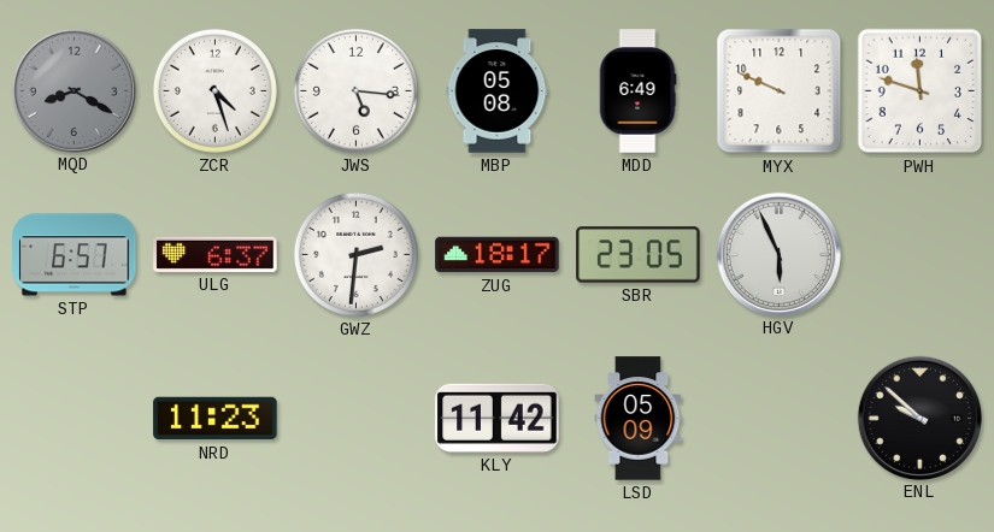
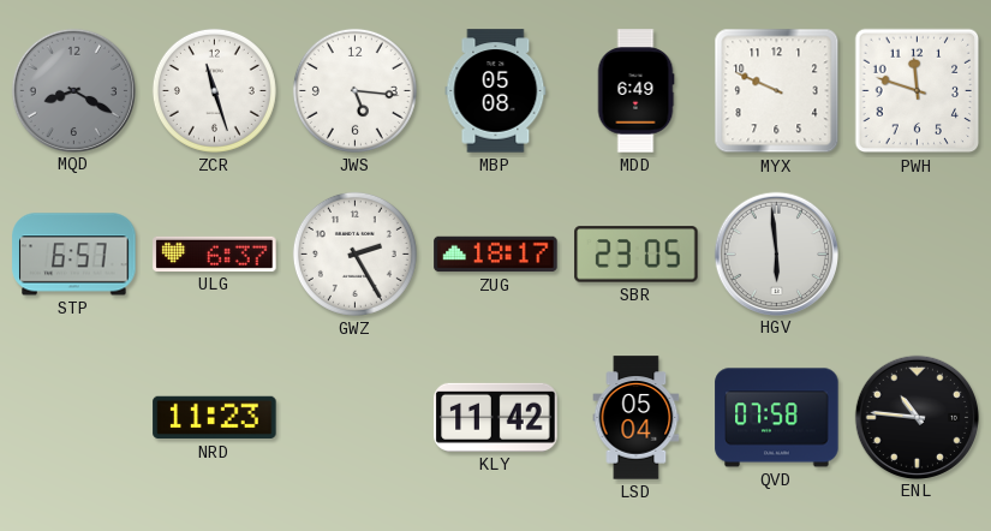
ZCR: 4:27 -> 11:27
GWZ: 2:31 -> 2:25
HGV: 5:56 -> 5:59
LSD: 05:09 -> 05:04
QVD: none -> 07:58
ENL: 9:52 -> 10:46
